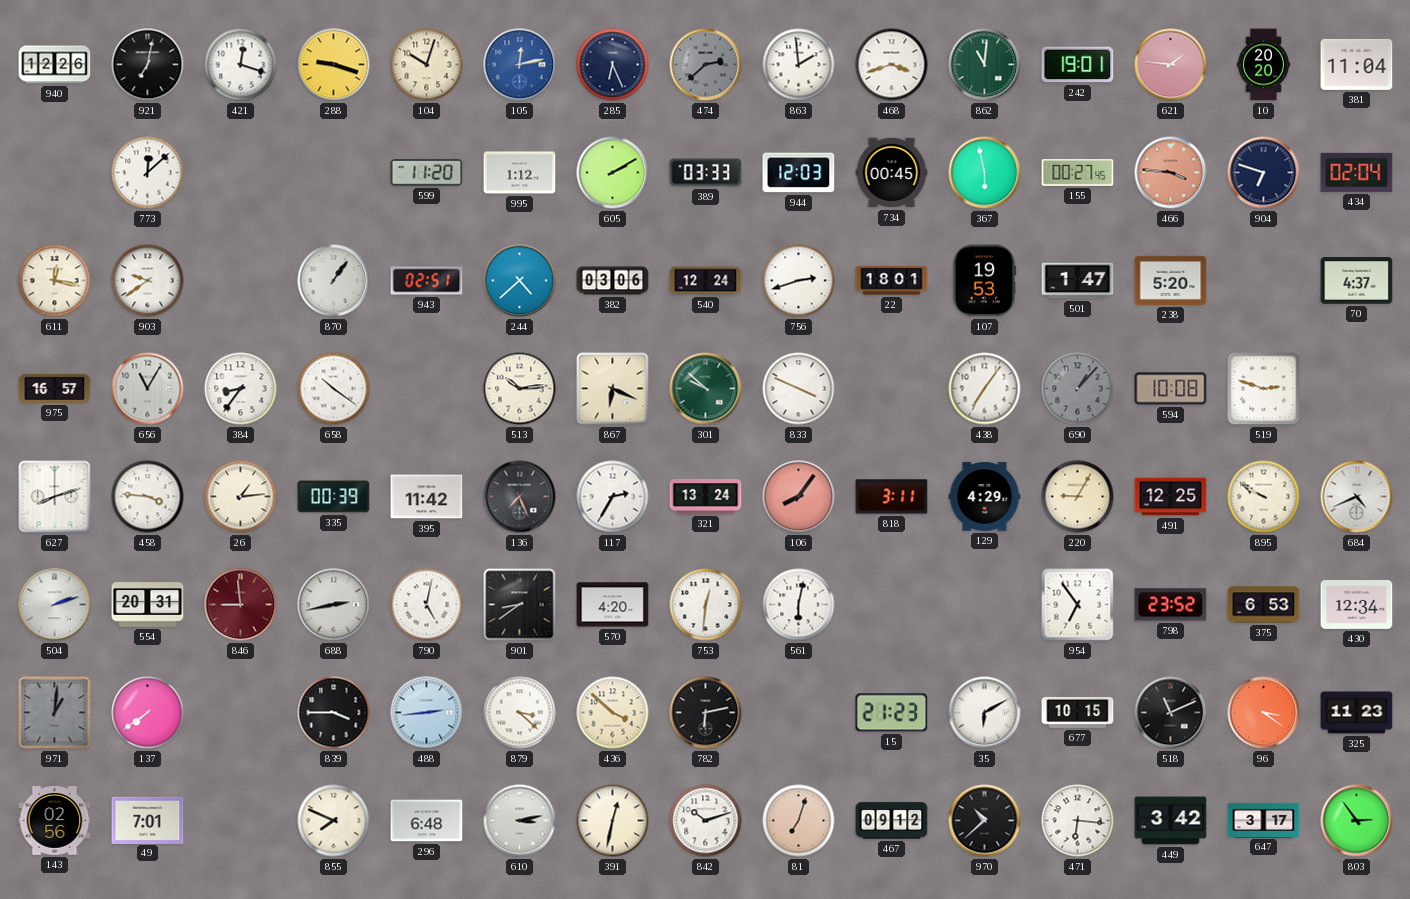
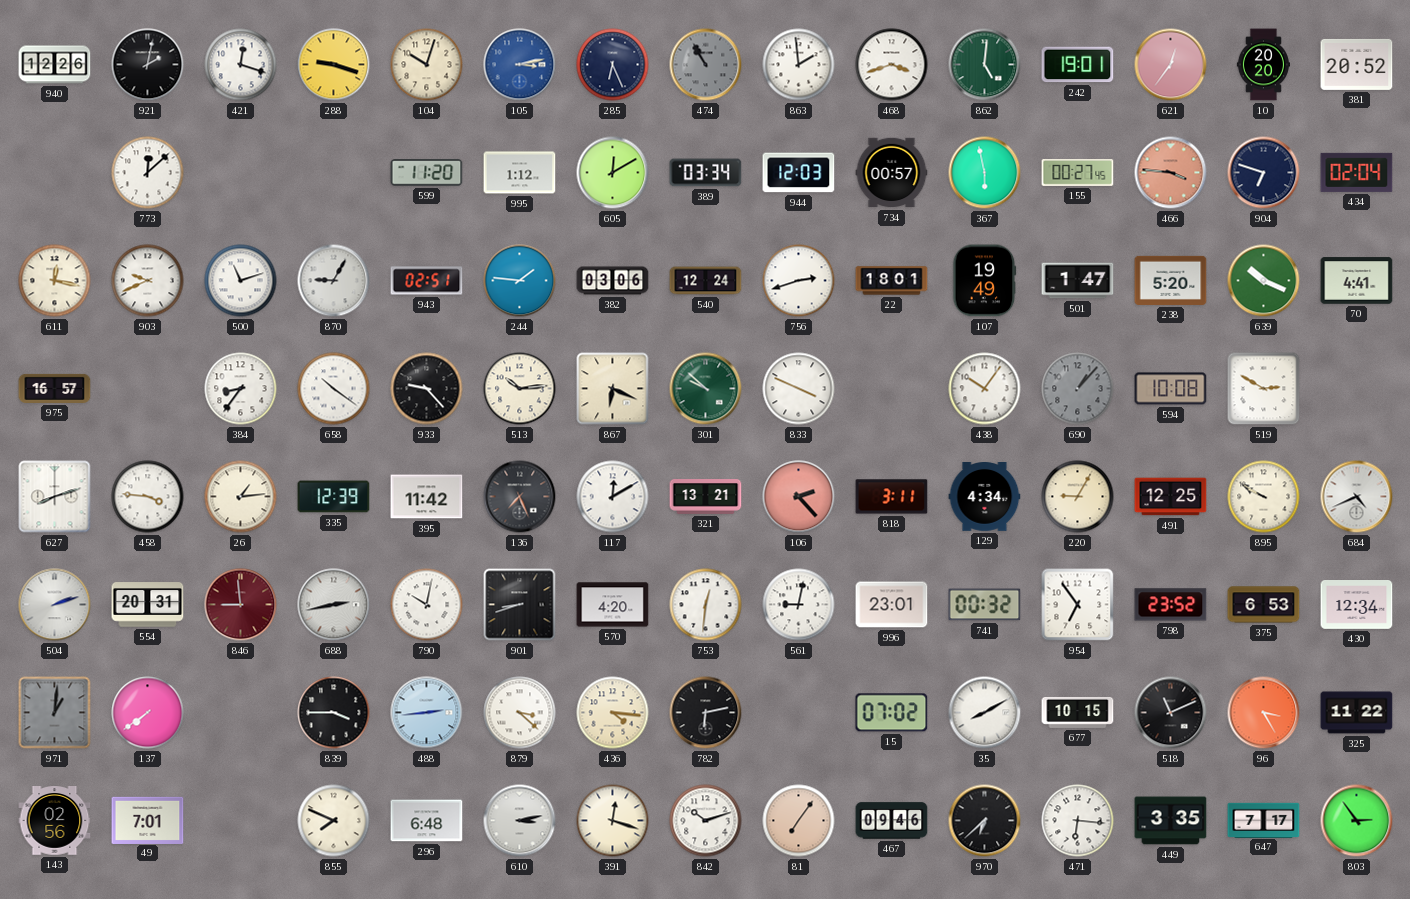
921: 7:02 -> 2:02
105: 12:13 -> 3:13
474: 2:38 -> 10:55
862: 11:01 -> 5:01
621: 1:46 -> 12:36
381: 11:04 -> 20:52
605: 2:10 -> 12:10
389: 03:33 -> 03:34
734: 00:45 -> 00:57
903: 9:39 -> 9:41
500: none -> 11:12
870: 1:06 -> 9:05
244: 4:38 -> 1:46
107: 19:53 -> 19:49
639: none -> 10:19
70: 4:37 -> 4:41
656: 11:05 -> none
933: none -> 9:23
438: 7:06 -> 10:06
519: 2:48 -> 2:50
335: 00:39 -> 12:39
117: 2:35 -> 12:10
321: 13:24 -> 13:21
106: 8:06 -> 2:23
129: 4:29 -> 4:34
790: 5:02 -> 10:02
901: 8:39 -> 8:42
561: 6:02 -> 9:02
996: none -> 23:01
741: none -> 00:32
436: 3:52 -> 4:16
15: 21:23 -> 07:02
35: 6:10 -> 8:10
96: 3:21 -> 3:25
325: 11:23 -> 11:22
391: 12:32 -> 12:18
81: 7:03 -> 7:06
467: 09:12 -> 09:46
970: 10:38 -> 6:38
449: 3:42 -> 3:35
647: 3:17 -> 7:17
